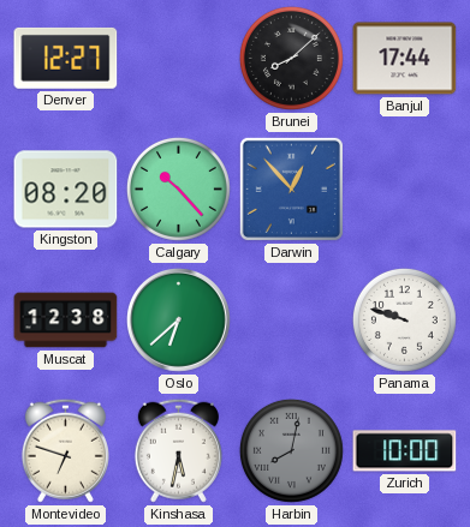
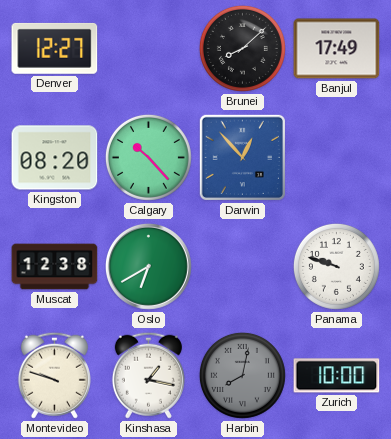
Banjul: 17:44 -> 17:49
Oslo: 6:38 -> 6:40
Montevideo: 6:48 -> 9:48
Kinshasa: 5:32 -> 1:17
